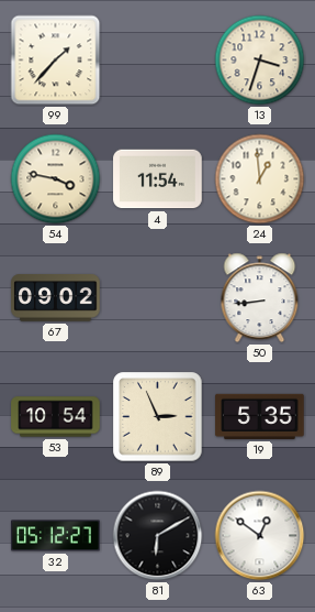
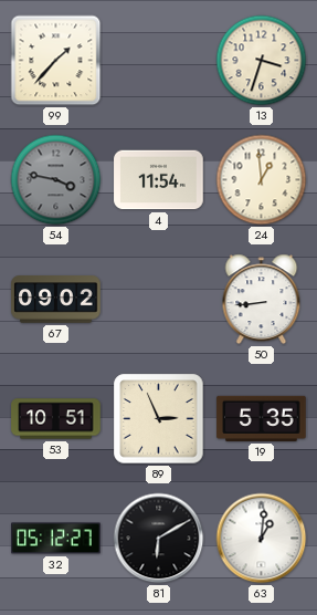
54 dial: cream -> grey
53: 10:54 -> 10:51
63: 12:51 -> 1:01
